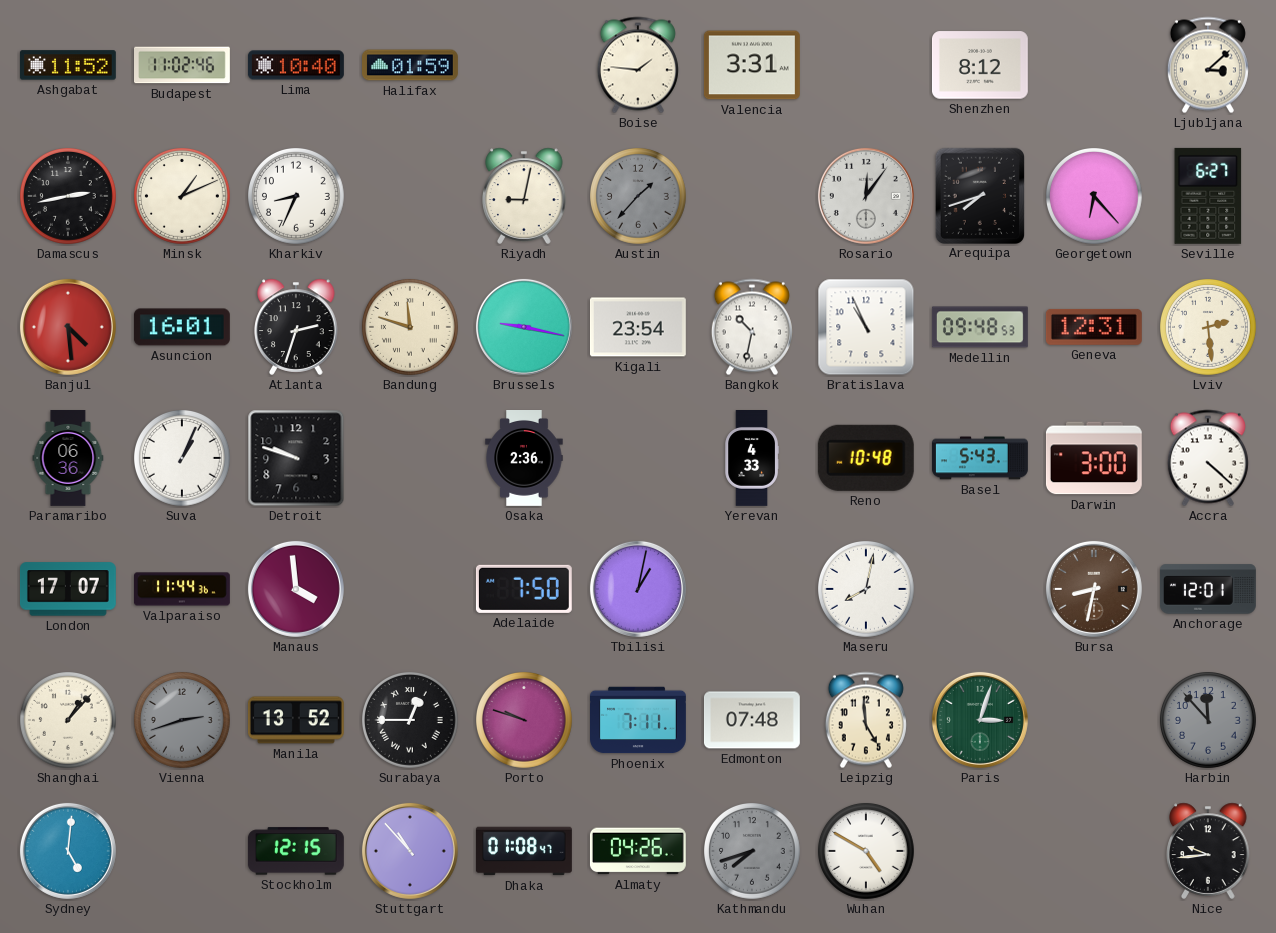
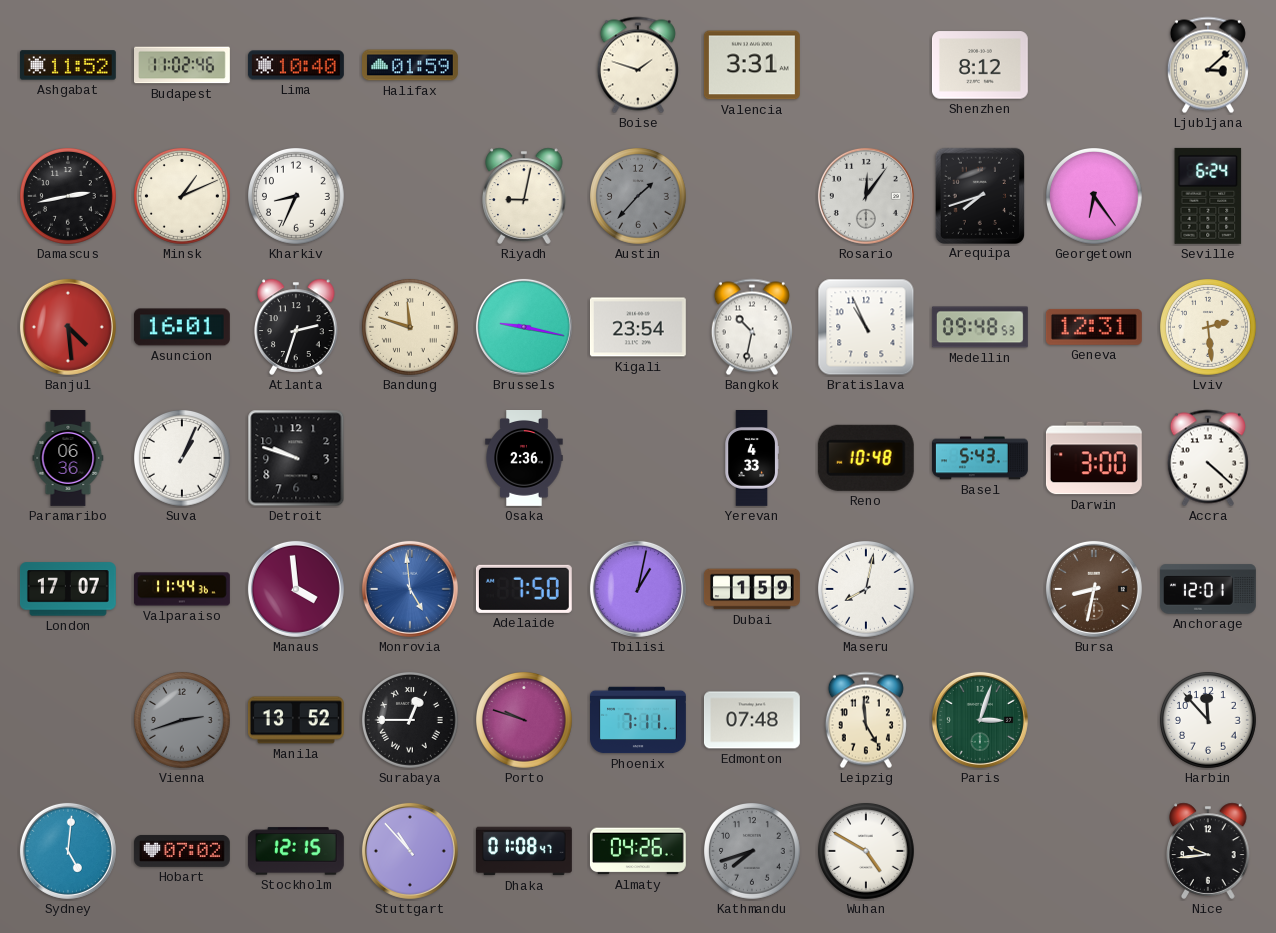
Boise: 1:46 -> 1:48
Georgetown: 6:23 -> 6:24
Seville: 6:27 -> 6:24
Monrovia: none -> 4:59
Dubai: none -> 1:59
Shanghai: 1:07 -> none
Harbin dial: grey -> white
Hobart: none -> 07:02
